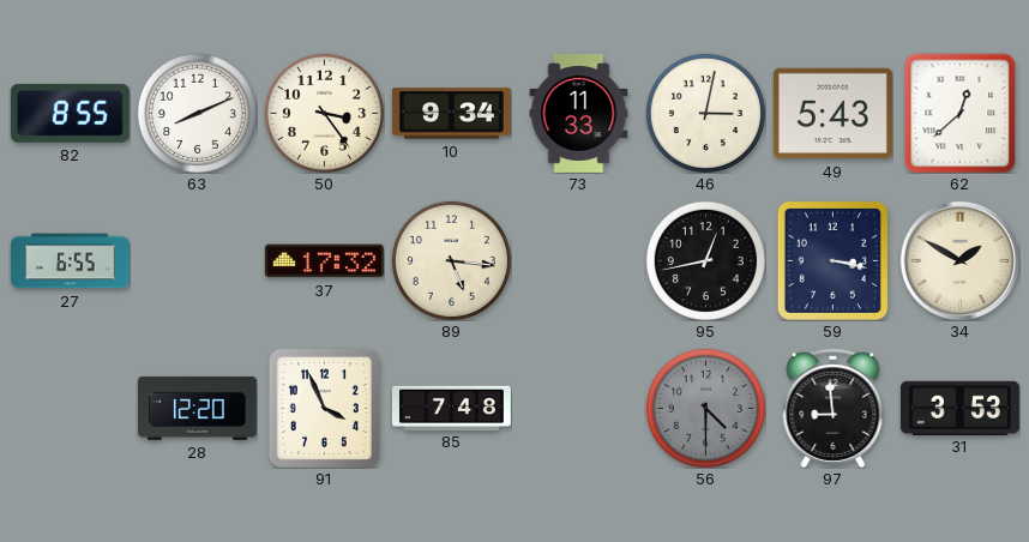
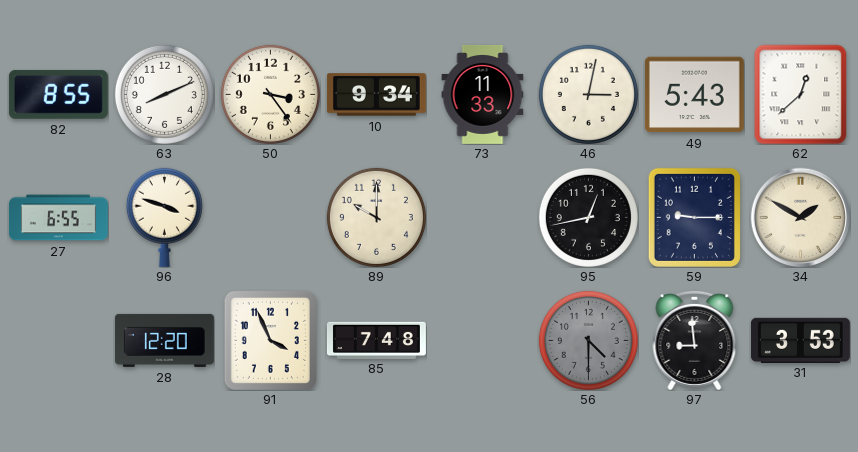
96: none -> 3:48
37: 17:32 -> none
89: 5:16 -> 10:00
59: 3:17 -> 9:15
